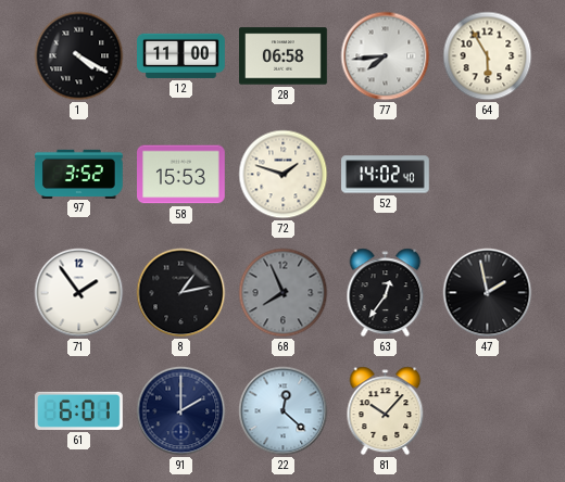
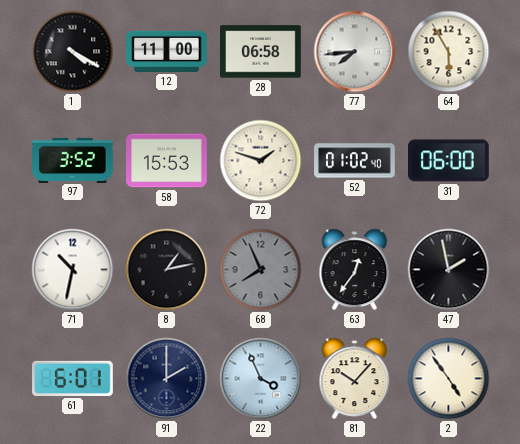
52: 14:02 -> 01:02
31: none -> 06:00
71: 1:54 -> 10:32
22: 12:22 -> 3:56
2: none -> 4:54
